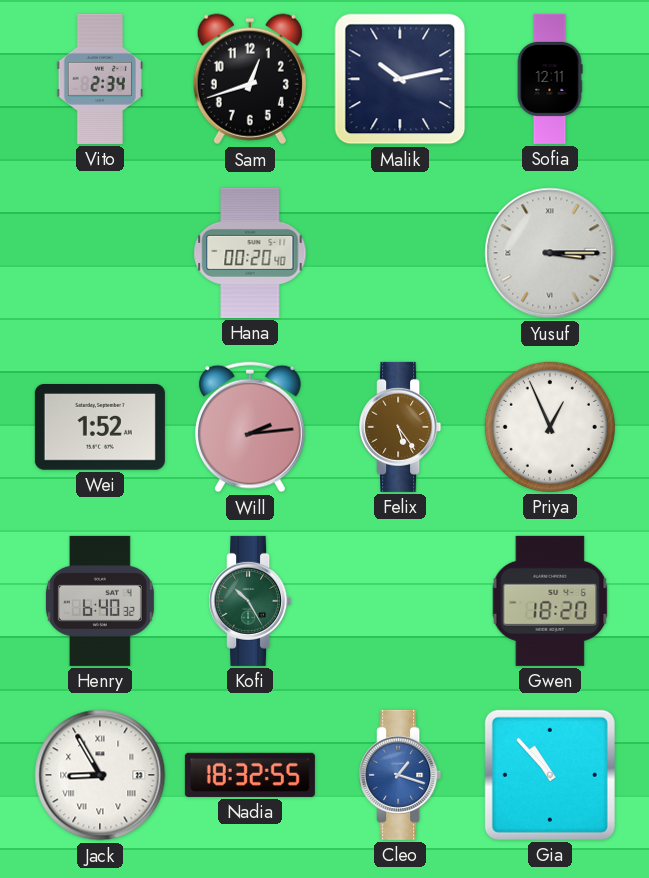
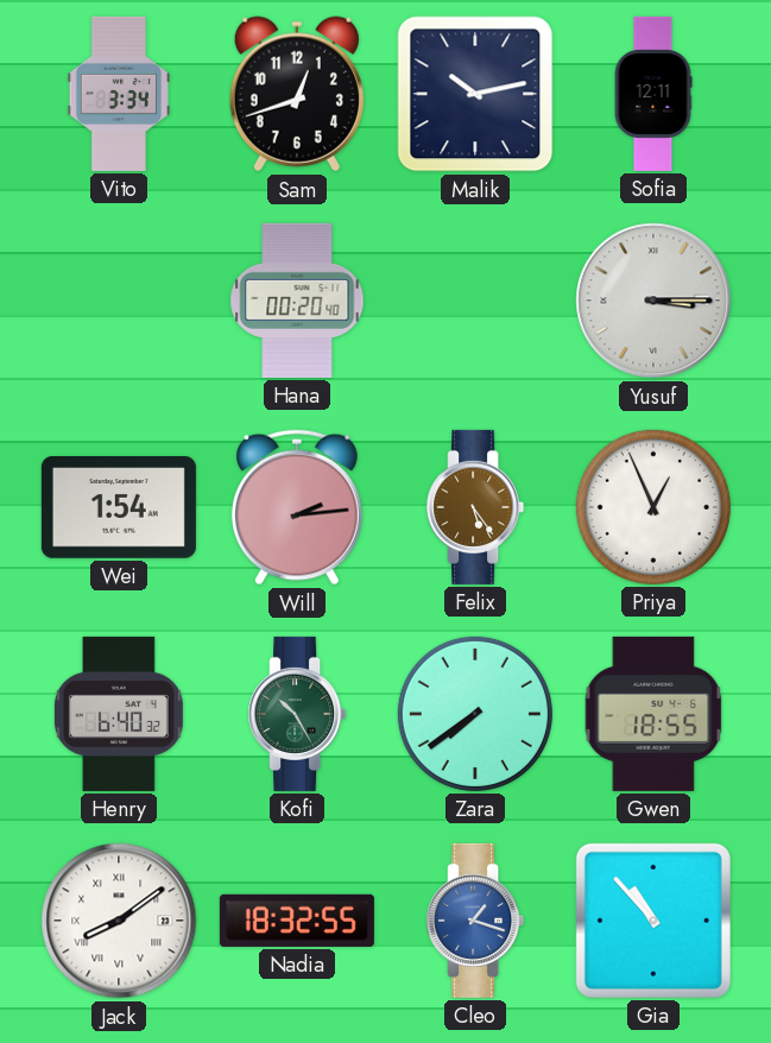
Vito: 2:34 -> 3:34
Wei: 1:52 -> 1:54
Zara: none -> 7:39
Gwen: 18:20 -> 18:55
Jack: 8:55 -> 8:09
